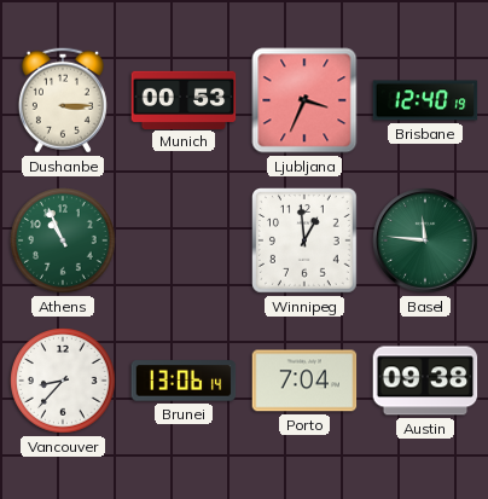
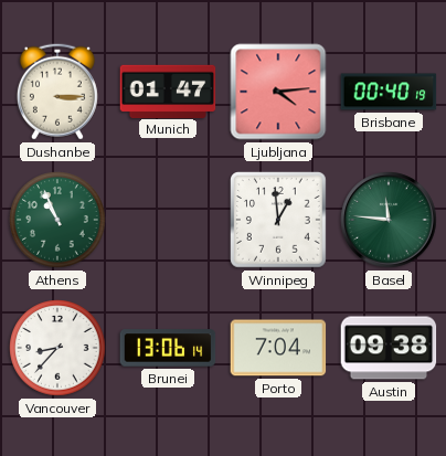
Munich: 00:53 -> 01:47
Ljubljana: 3:34 -> 4:14
Brisbane: 12:40 -> 00:40
